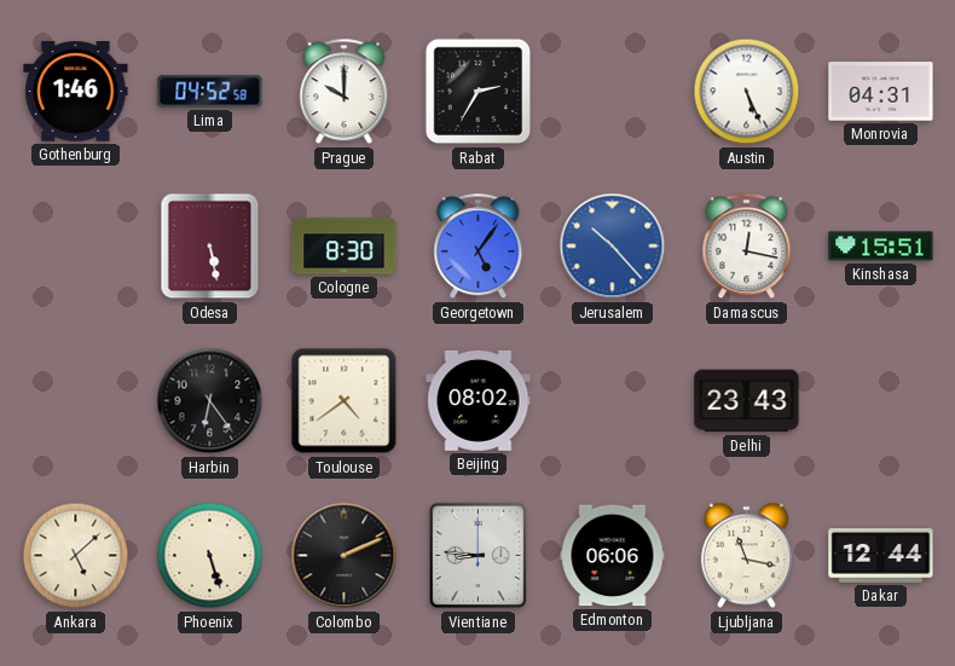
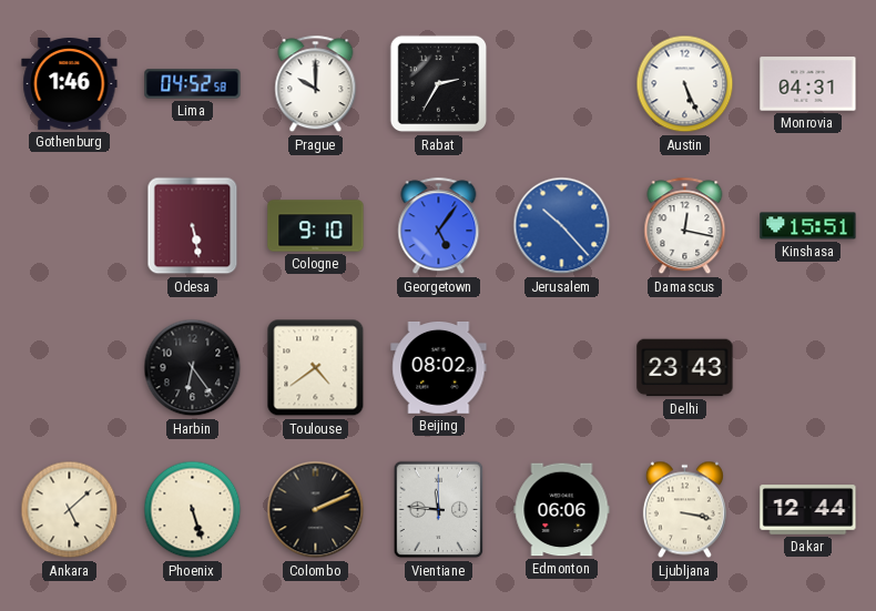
Cologne: 8:30 -> 9:10
Vientiane: 8:46 -> 11:46
Ljubljana: 11:17 -> 3:17
